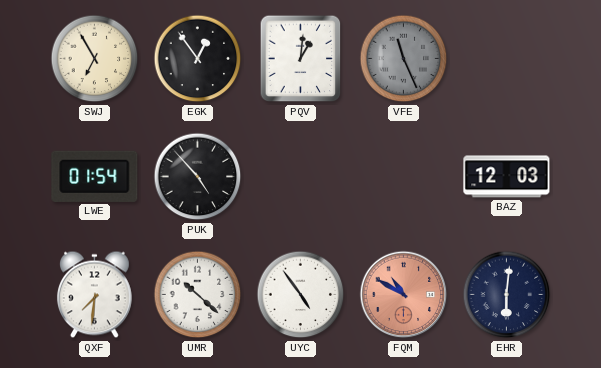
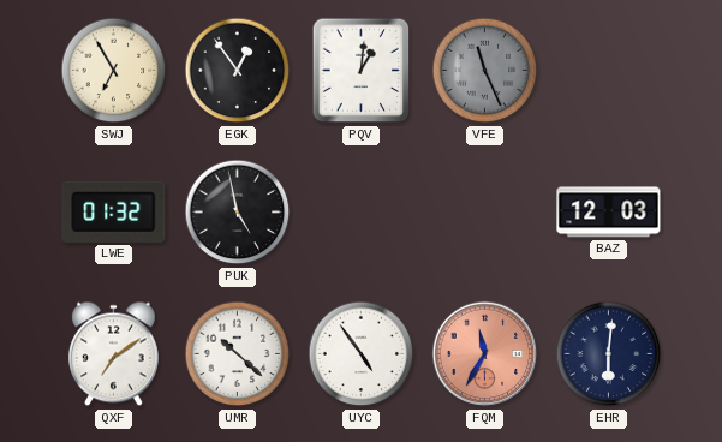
LWE: 01:54 -> 01:32
PUK: 4:53 -> 4:58
QXF: 7:31 -> 7:09
FQM: 10:50 -> 11:35
